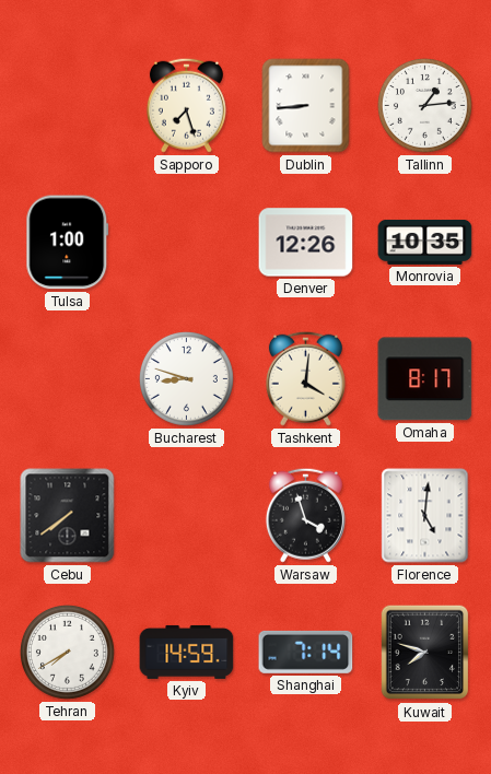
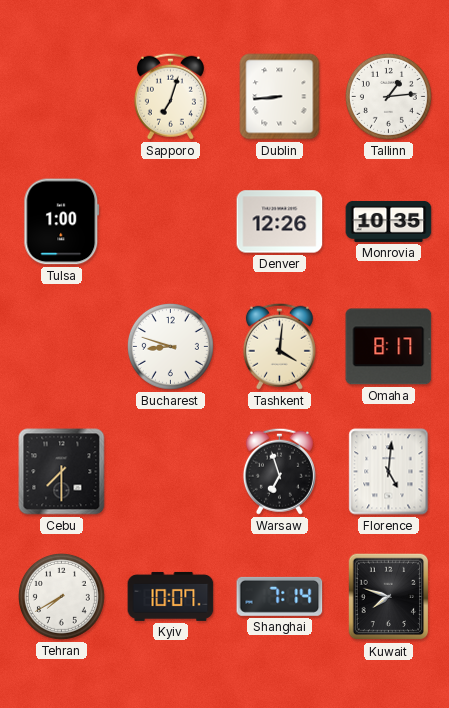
Sapporo: 7:27 -> 7:03
Cebu: 7:39 -> 7:30
Warsaw: 3:57 -> 6:57
Kyiv: 14:59 -> 10:07
